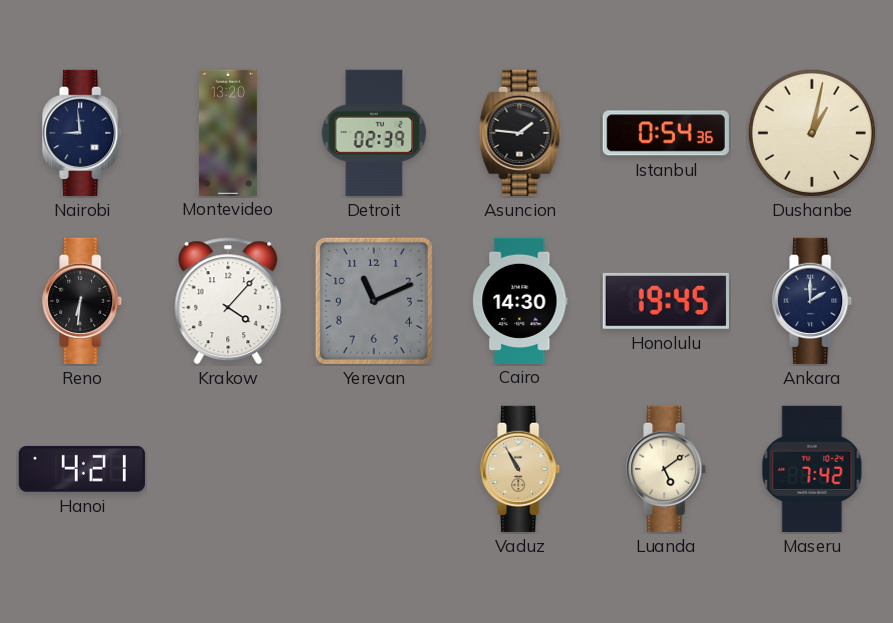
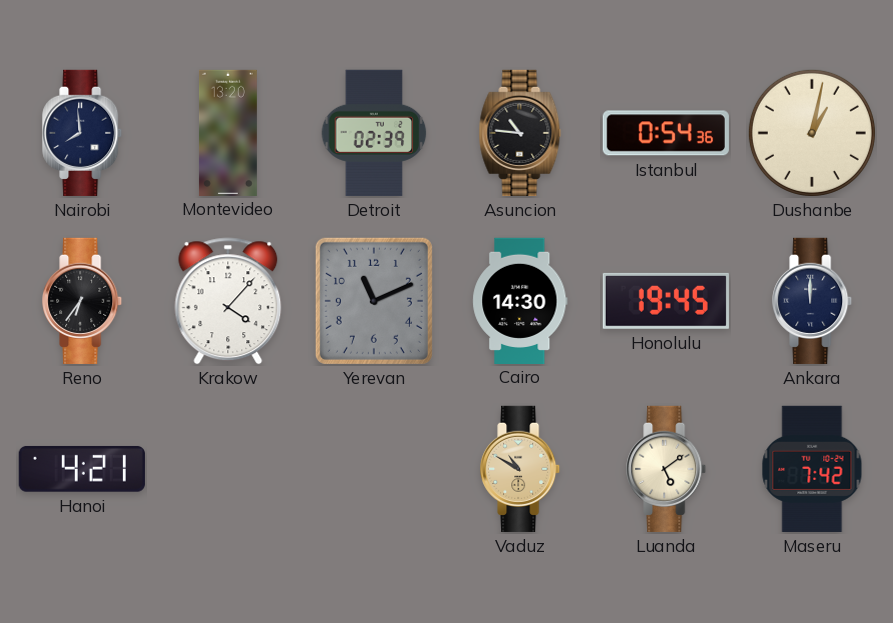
Nairobi: 8:59 -> 7:59
Asuncion: 1:46 -> 10:46
Reno: 6:31 -> 6:36
Ankara: 2:00 -> 12:00
Vaduz: 10:55 -> 10:50
